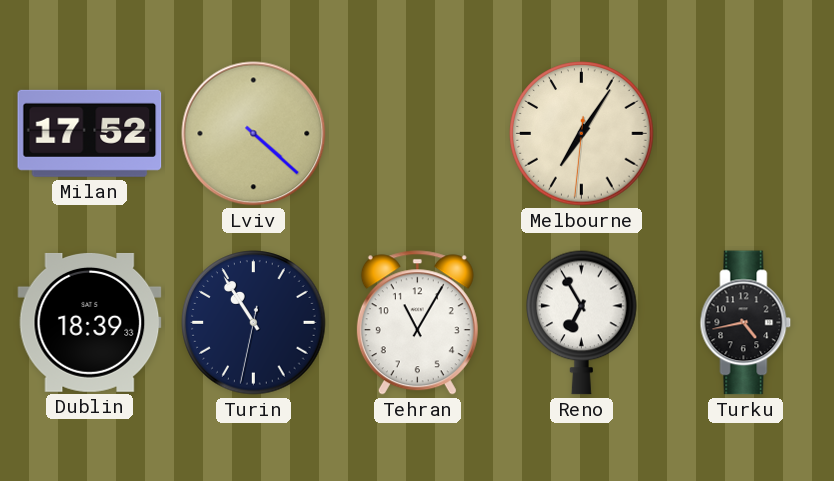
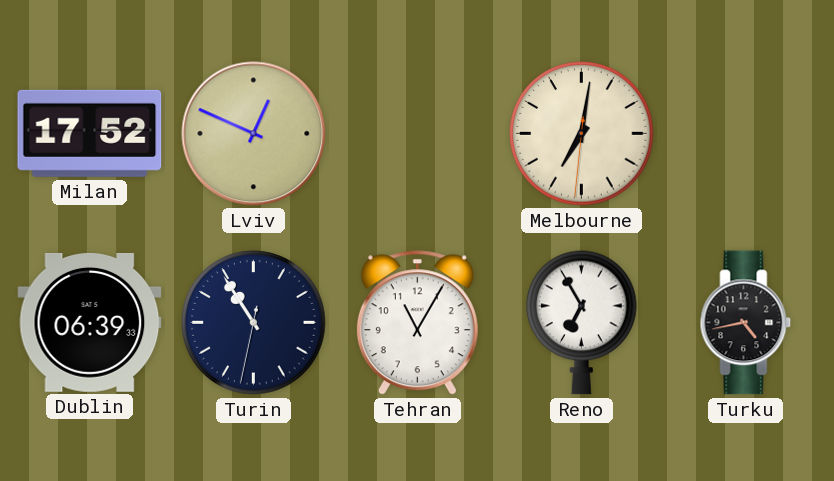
Lviv: 4:22 -> 12:49
Melbourne: 7:05 -> 7:01
Dublin: 18:39 -> 06:39
